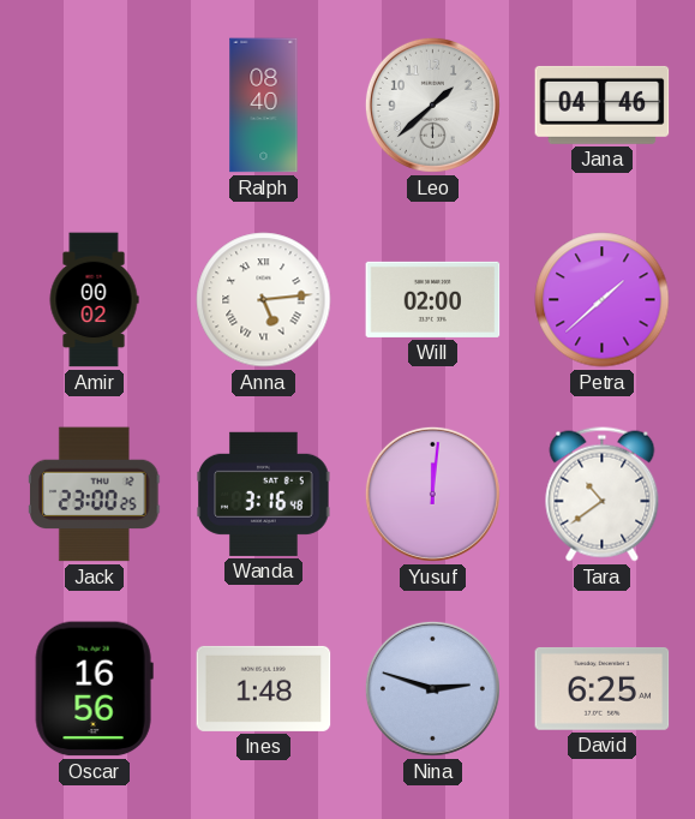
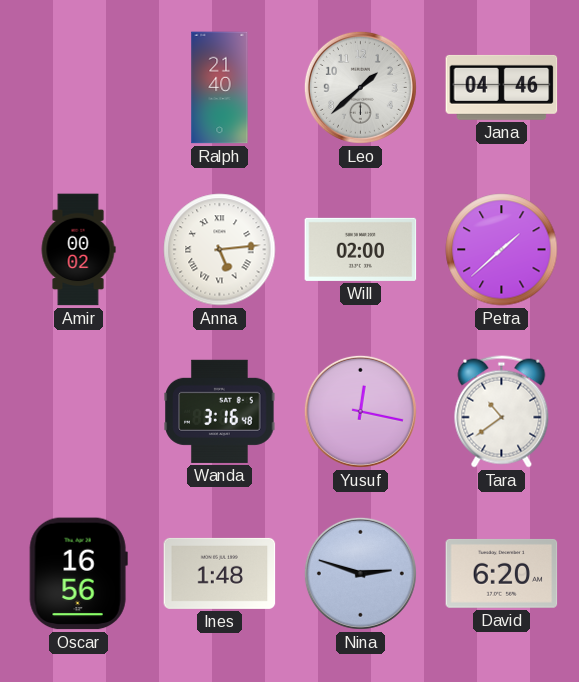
Ralph: 08:40 -> 21:40
Jack: 23:00 -> none
Yusuf: 12:01 -> 12:17
David: 6:25 -> 6:20
